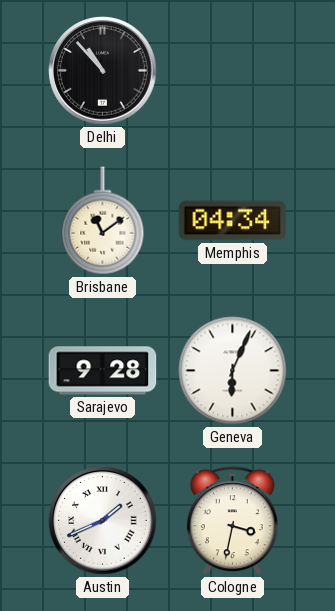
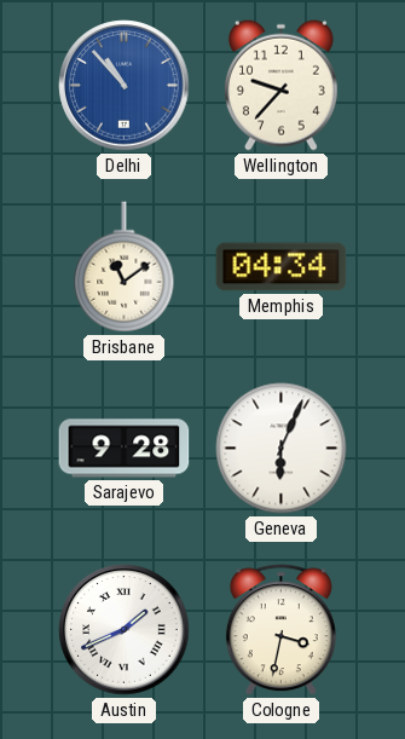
Delhi dial: black -> blue
Wellington: none -> 9:37
